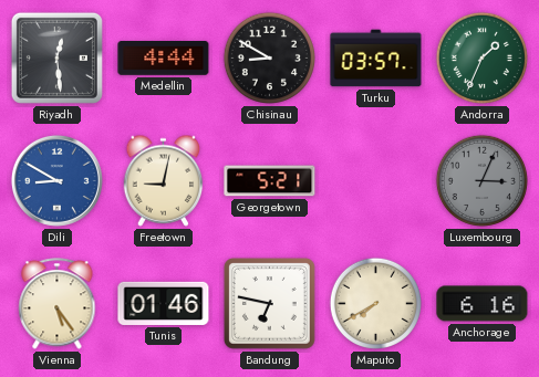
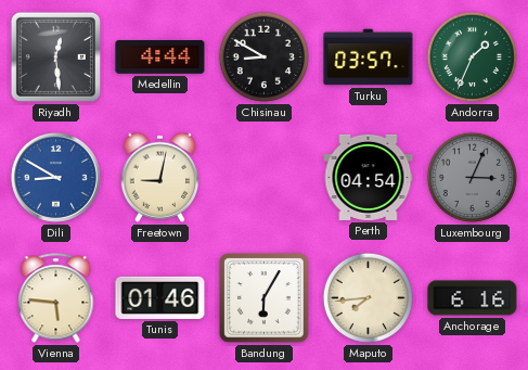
Georgetown: 5:21 -> none
Perth: none -> 04:54
Vienna: 5:24 -> 5:46
Bandung: 6:47 -> 6:05
Maputo: 7:40 -> 7:44
